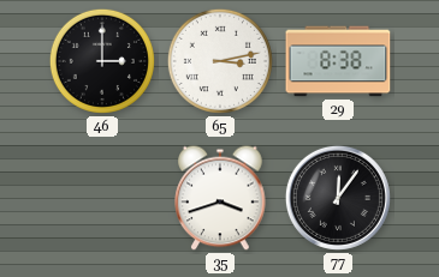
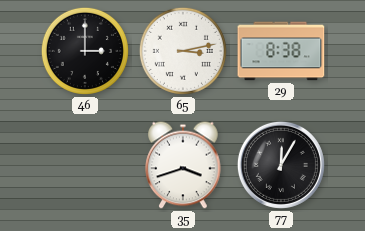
77: 12:06 -> 12:05
